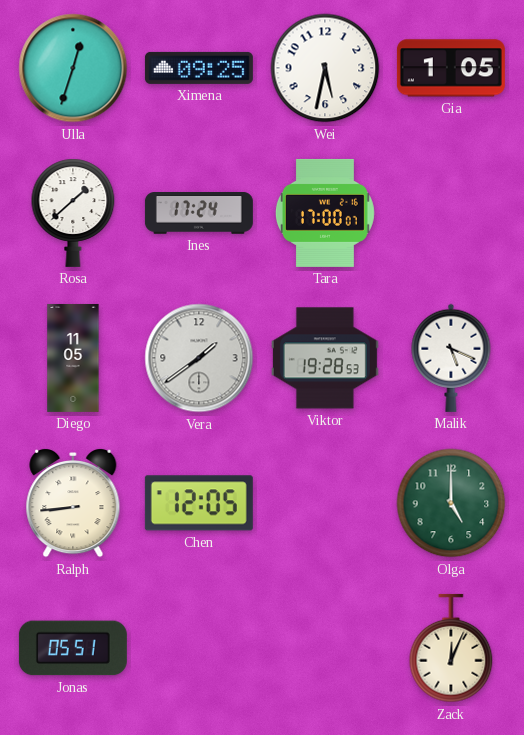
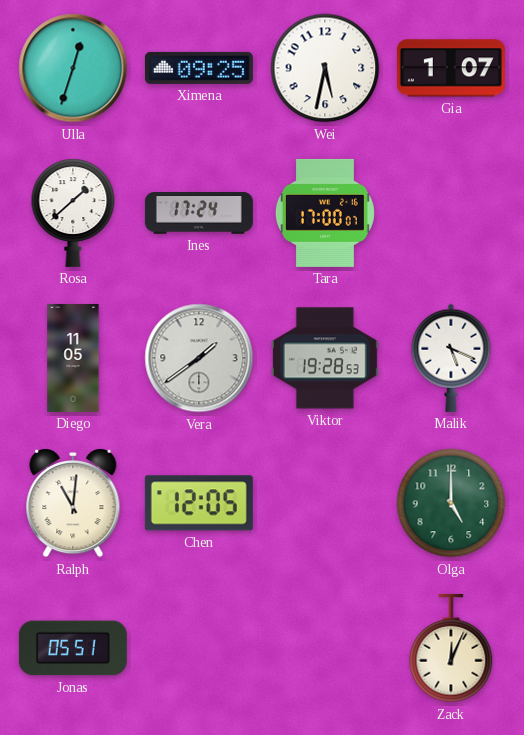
Gia: 1:05 -> 1:07
Ralph: 8:44 -> 11:01
